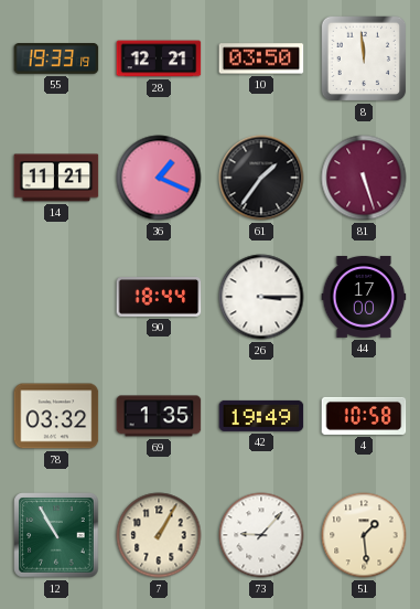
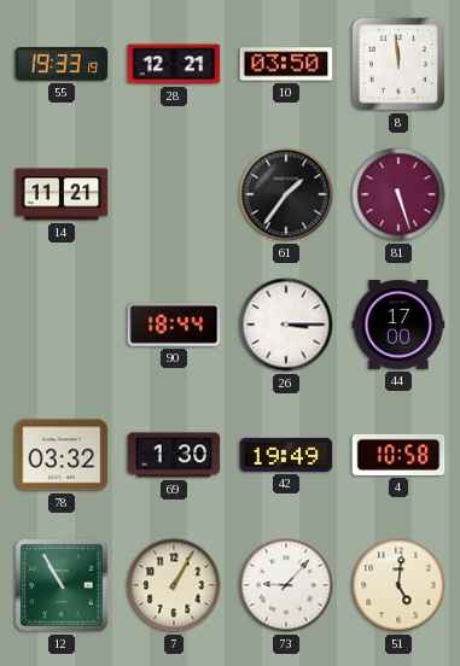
36: 1:19 -> none
69: 1:35 -> 1:30
51: 1:29 -> 5:01
